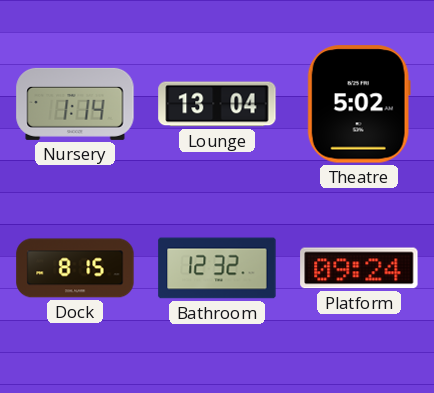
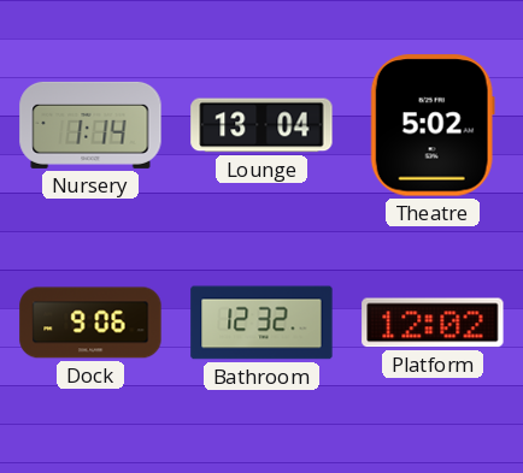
Dock: 8:15 -> 9:06
Platform: 09:24 -> 12:02
